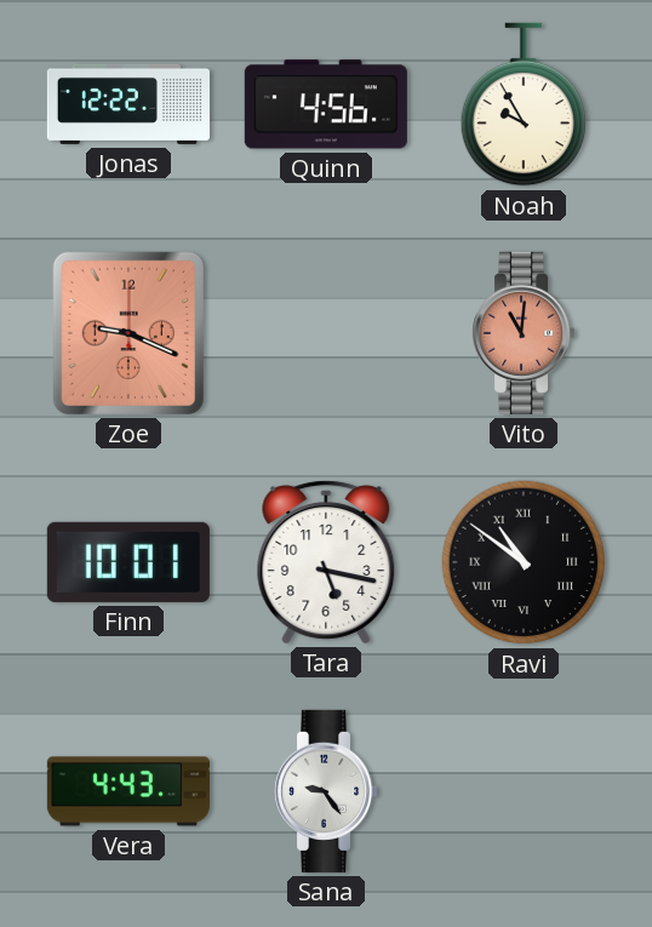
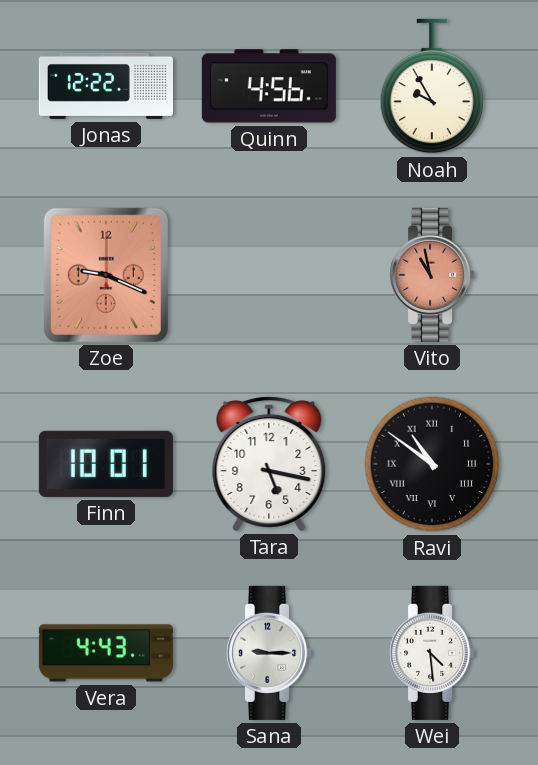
Vito: 11:01 -> 10:58
Sana: 9:24 -> 9:15
Wei: none -> 4:29
